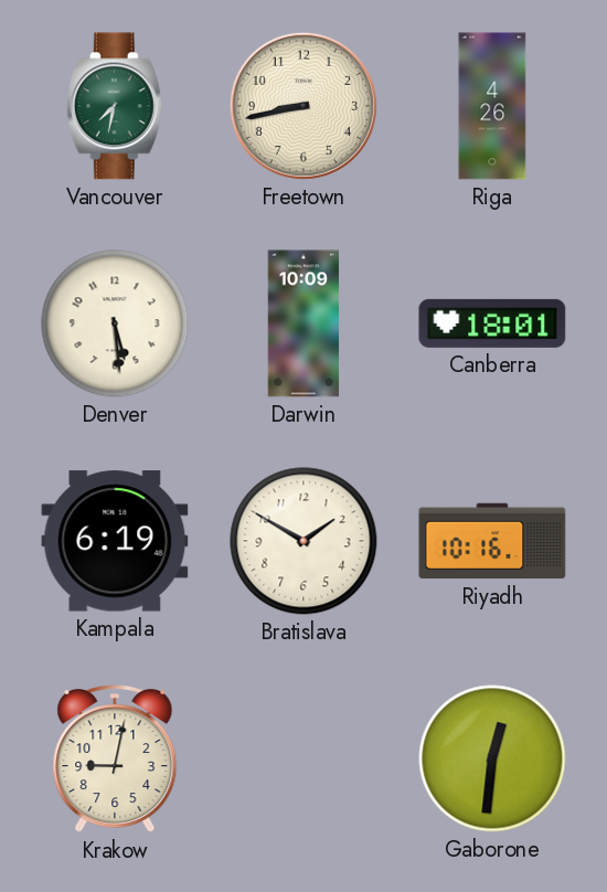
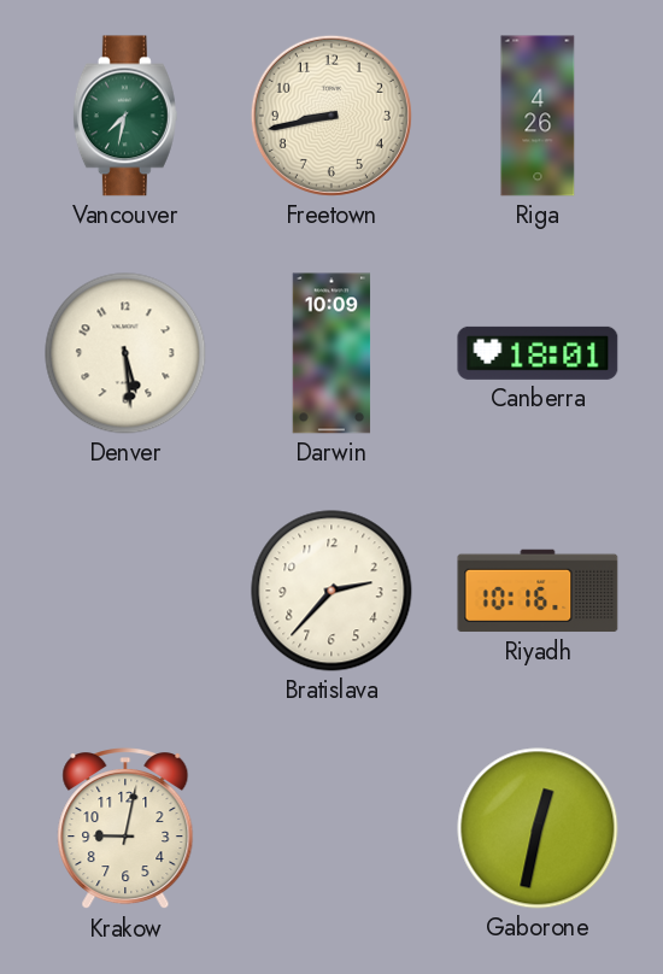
Kampala: 6:19 -> none
Bratislava: 1:50 -> 2:37
Gaborone: 12:31 -> 12:32
